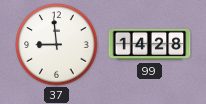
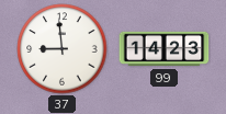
99: 14:28 -> 14:23
